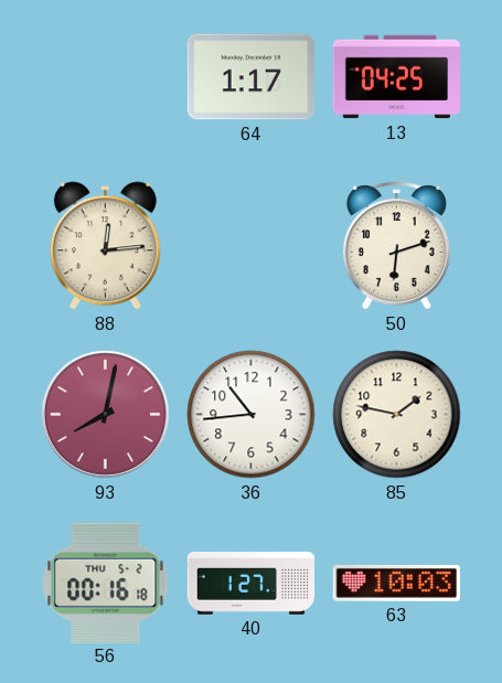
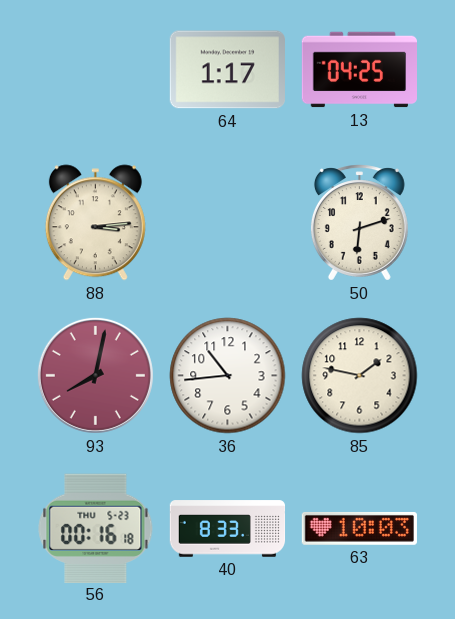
88: 12:14 -> 3:14
56 date: THU 5-2 -> THU 5-23
40: 1:27 -> 8:33
